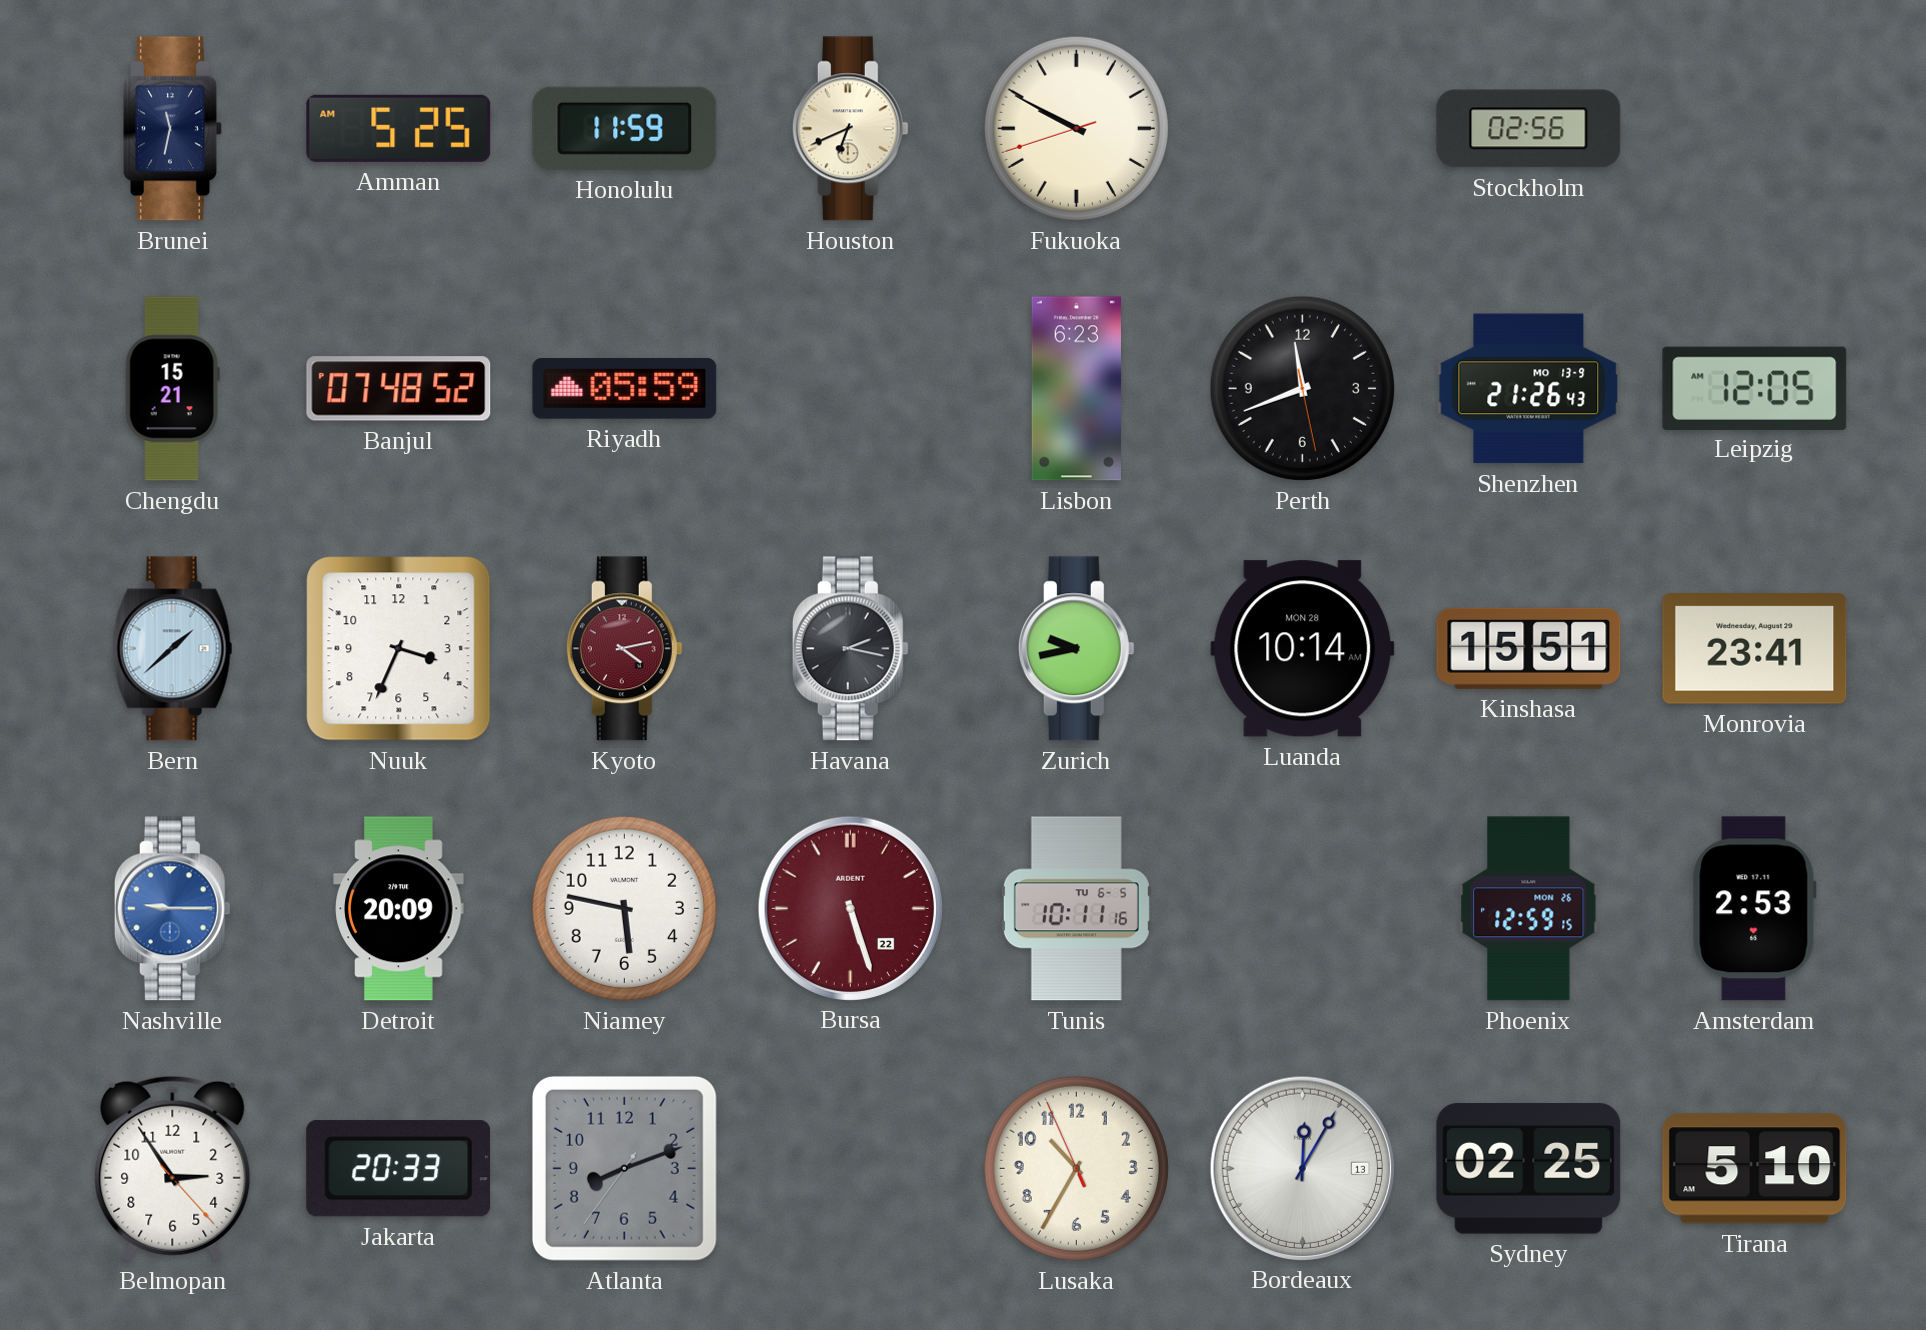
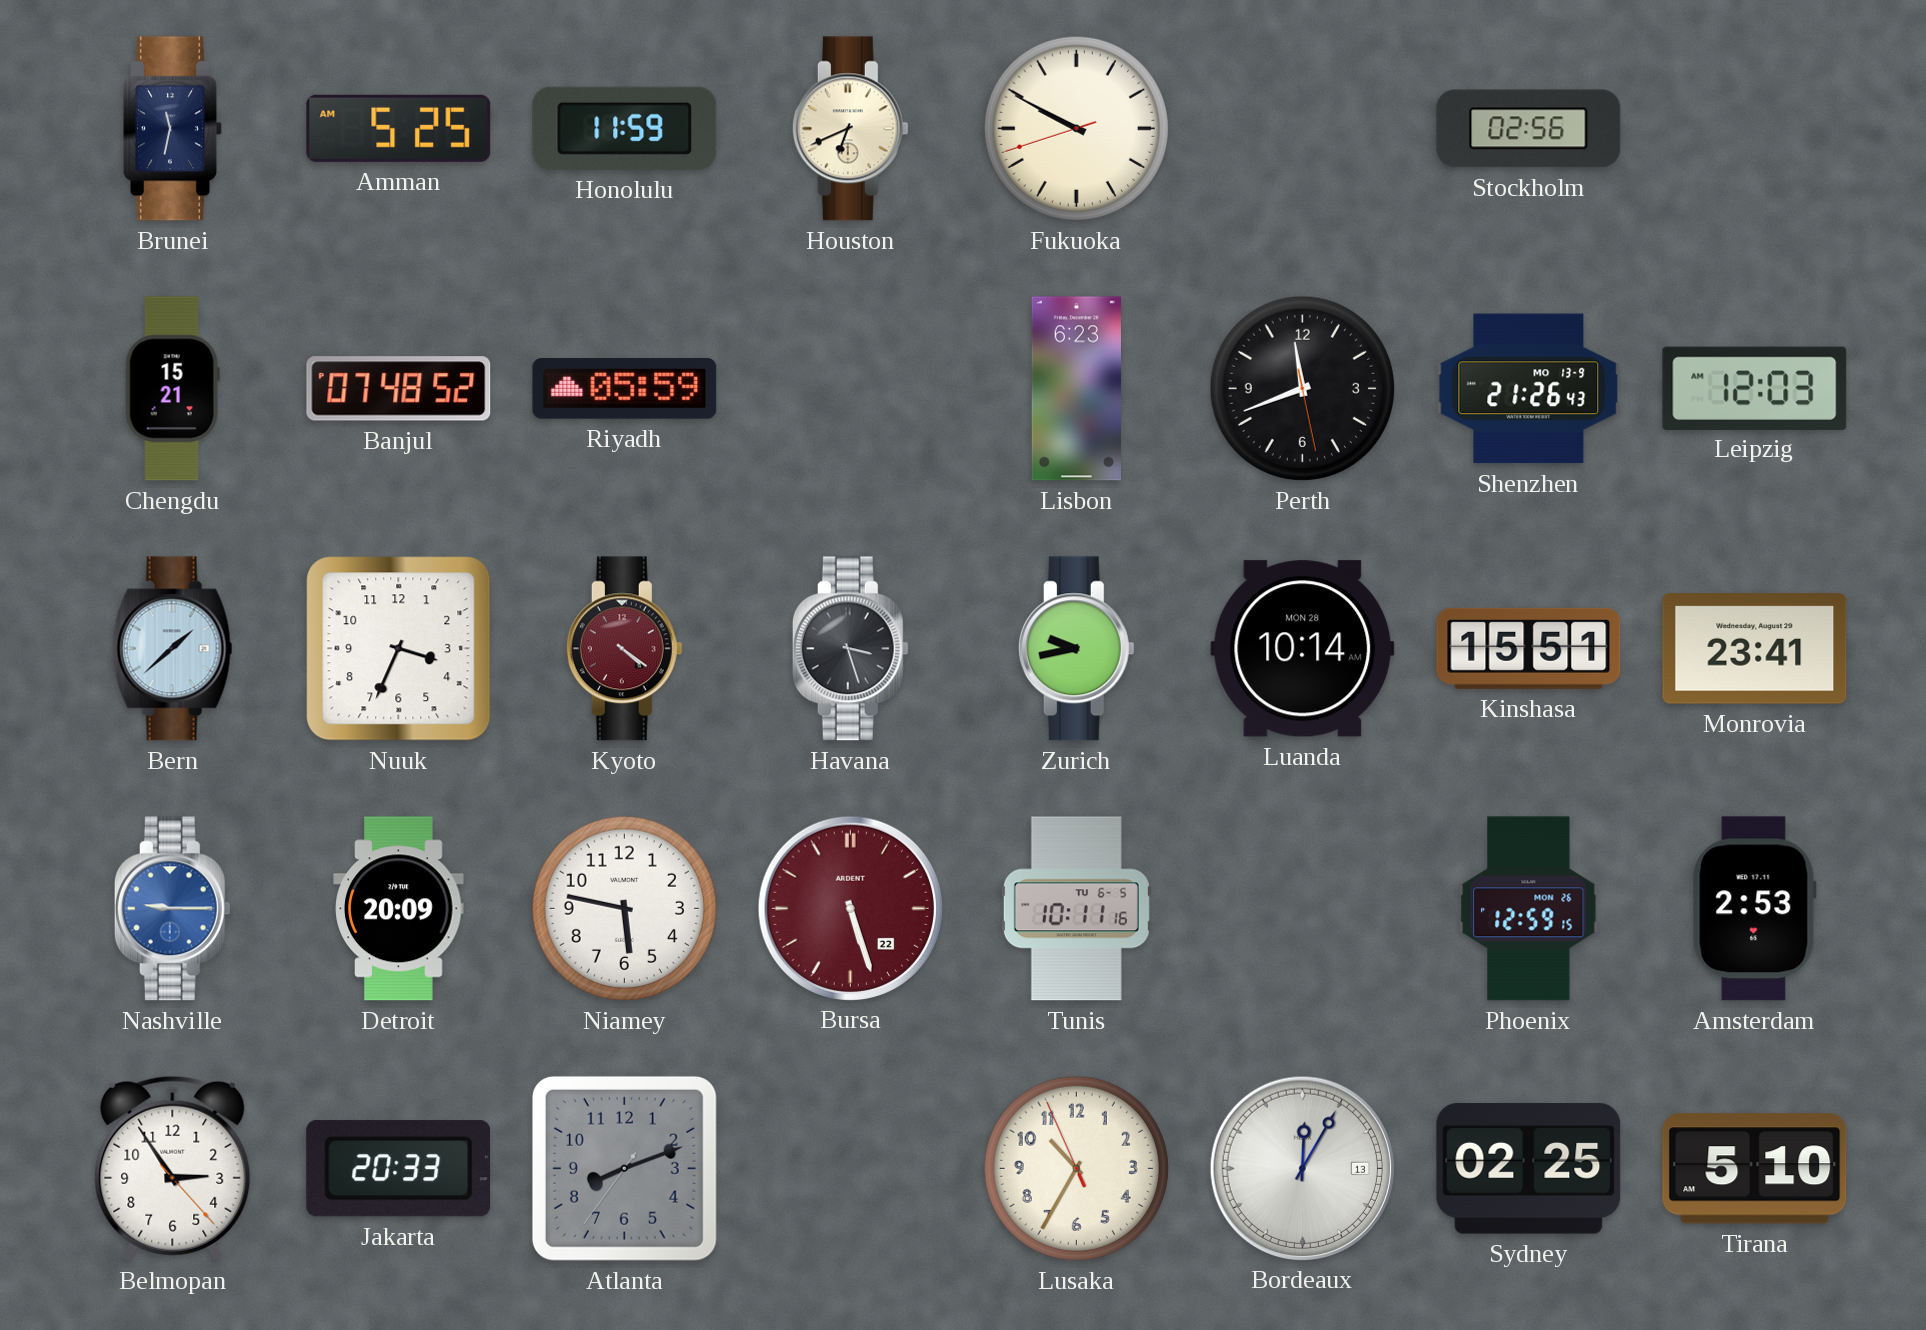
Leipzig: 12:05 -> 12:03
Kyoto: 4:13 -> 4:21
Havana: 2:17 -> 3:27
